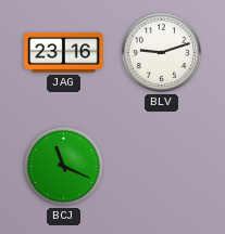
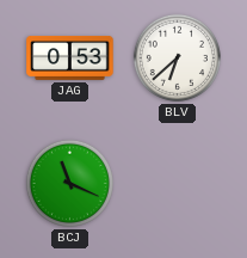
JAG: 23:16 -> 0:53
BLV: 9:12 -> 6:38
